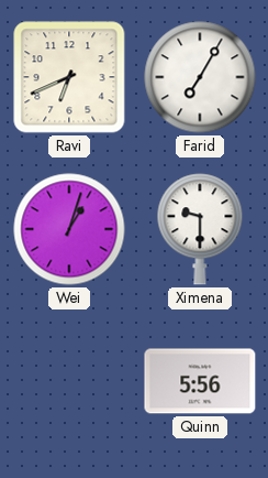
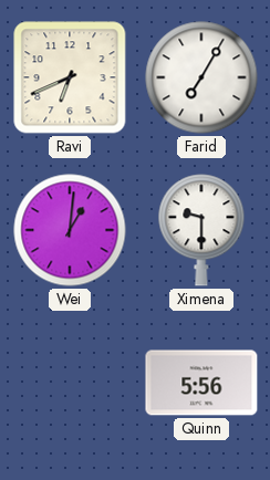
Wei: 1:03 -> 1:01
